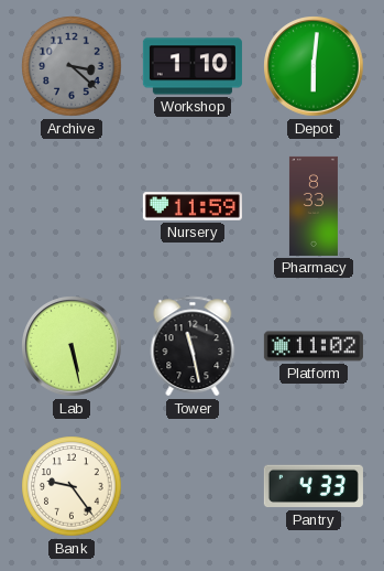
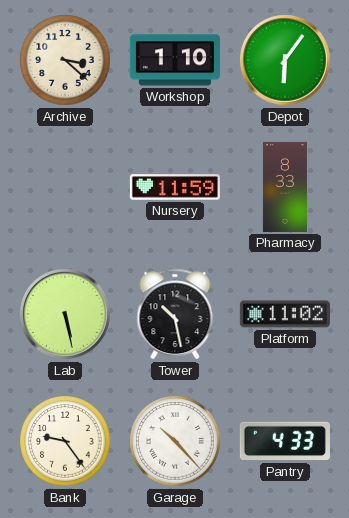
Archive dial: grey -> cream
Depot: 6:01 -> 6:06
Tower: 11:28 -> 10:28
Garage: none -> 10:23
